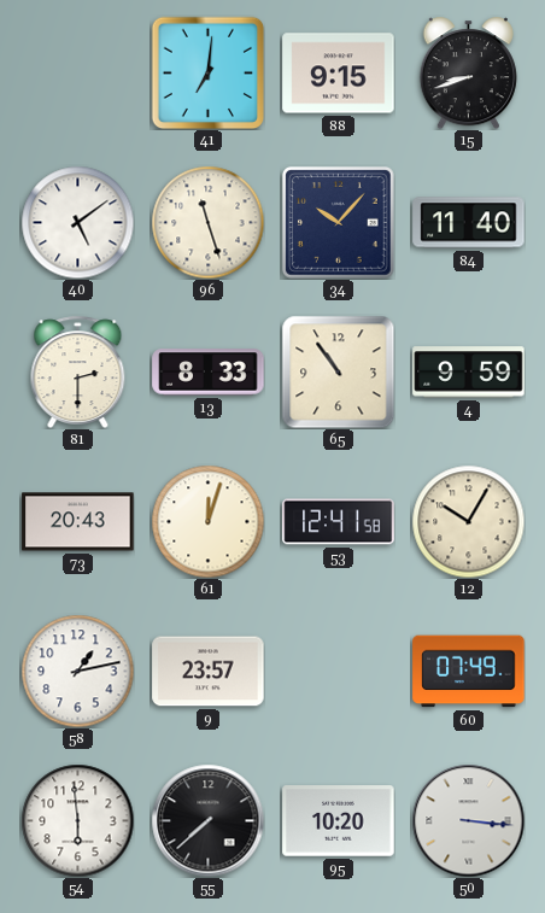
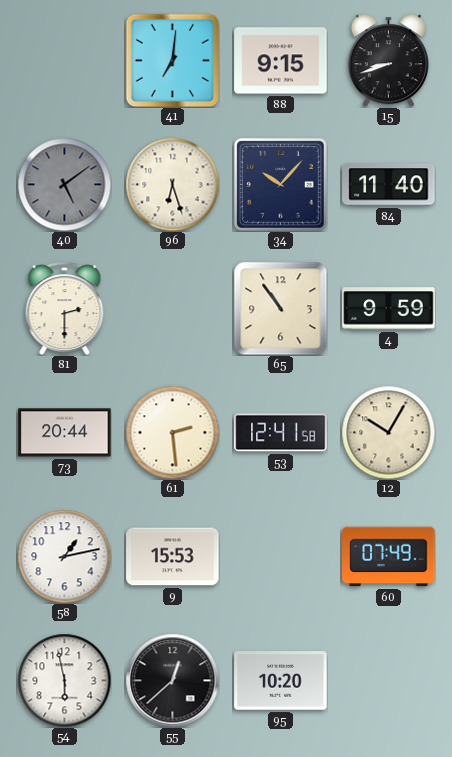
40 dial: white -> grey
96: 11:27 -> 6:27
13: 8:33 -> none
73: 20:43 -> 20:44
61: 12:03 -> 2:29
9: 23:57 -> 15:53
54: 5:59 -> 5:58
55: 7:38 -> 12:38
50: 3:16 -> none
